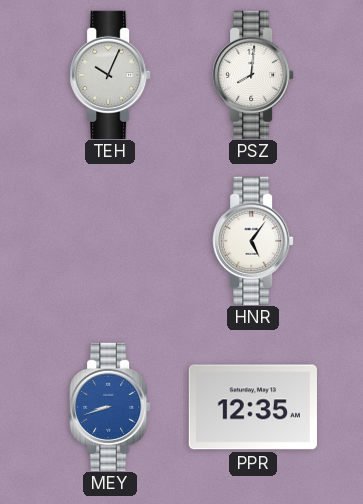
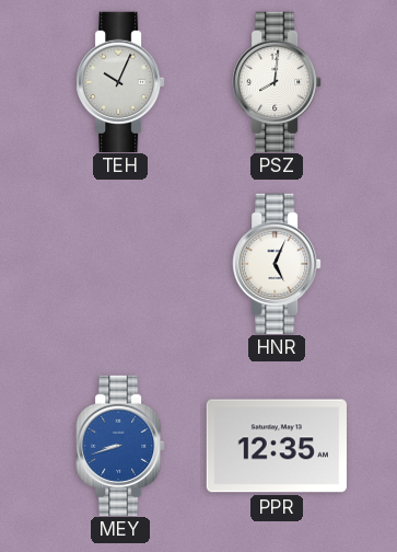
HNR: 5:06 -> 5:04
